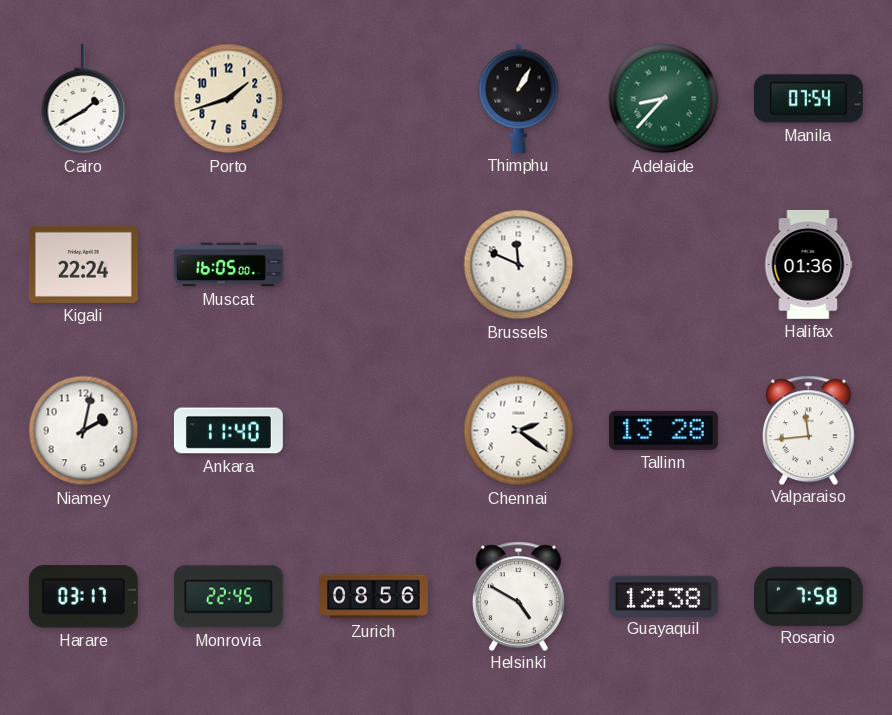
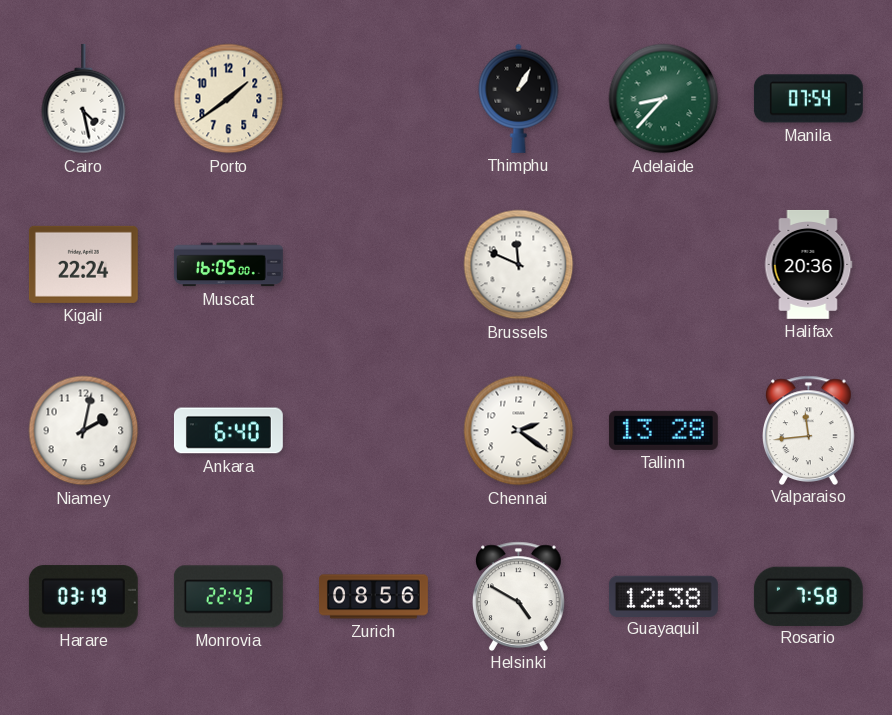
Cairo: 1:40 -> 4:28
Porto: 1:42 -> 1:39
Halifax: 01:36 -> 20:36
Ankara: 11:40 -> 6:40
Harare: 03:17 -> 03:19
Monrovia: 22:45 -> 22:43
